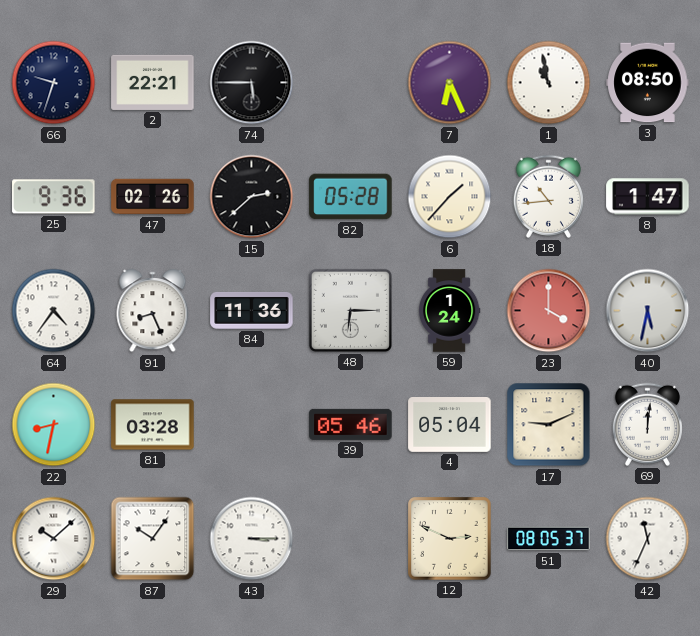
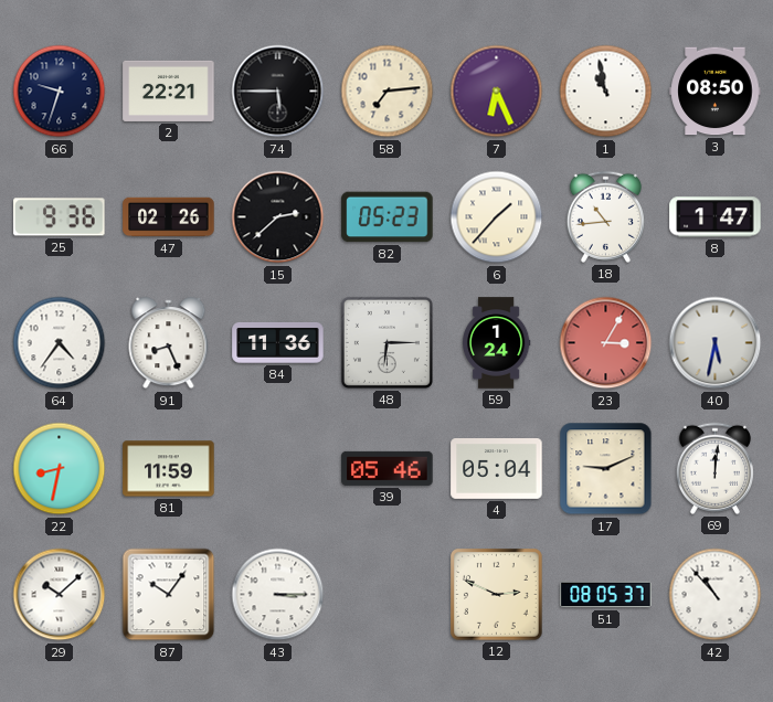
58: none -> 7:14
82: 05:28 -> 05:23
23: 4:00 -> 3:05
81: 03:28 -> 11:59
42: 11:34 -> 10:53
